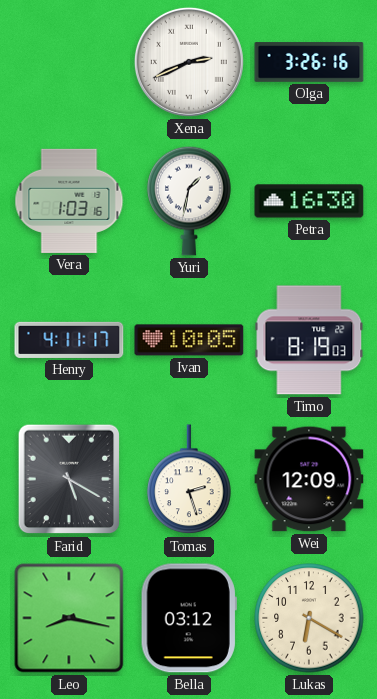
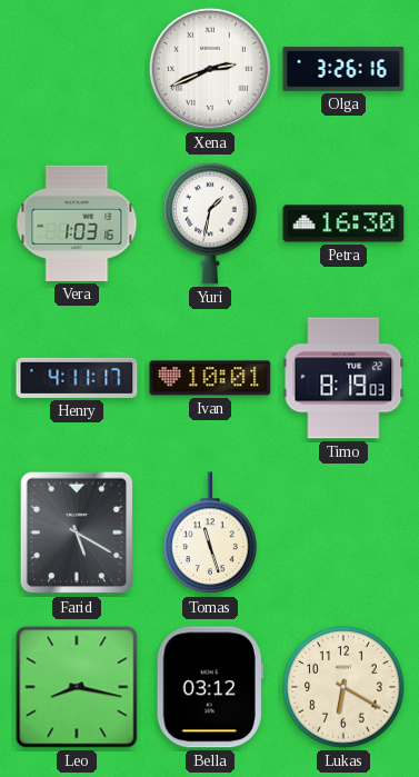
Ivan: 10:05 -> 10:01
Tomas: 2:27 -> 11:27
Wei: 12:09 -> none
